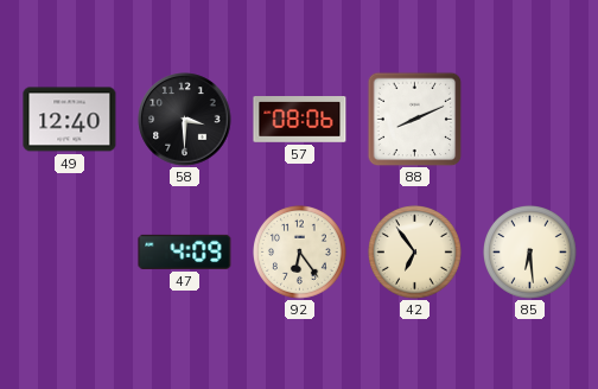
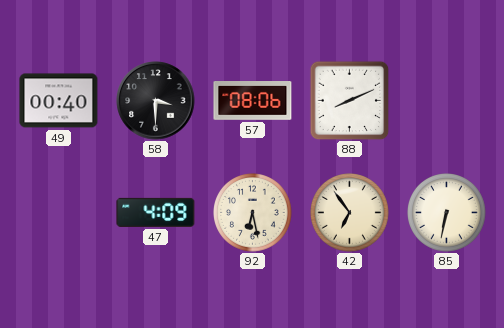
49: 12:40 -> 00:40
92: 6:24 -> 6:28
85: 6:29 -> 6:32
